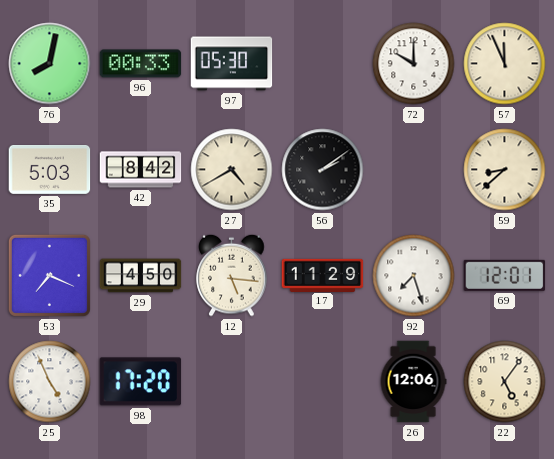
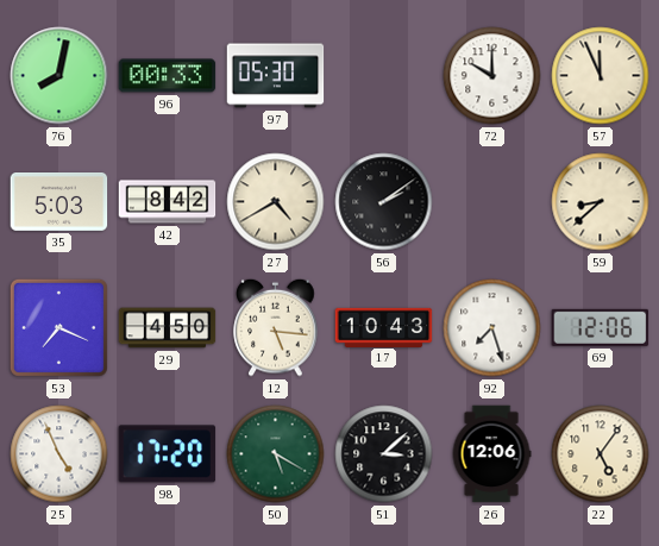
17: 11:29 -> 10:43
69: 12:01 -> 12:06
50: none -> 5:20
51: none -> 3:08
